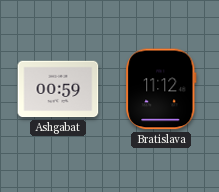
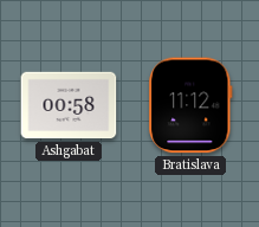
Ashgabat: 00:59 -> 00:58
